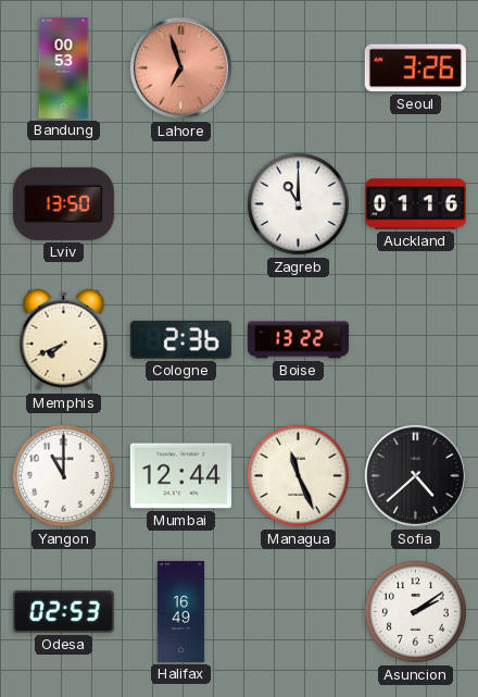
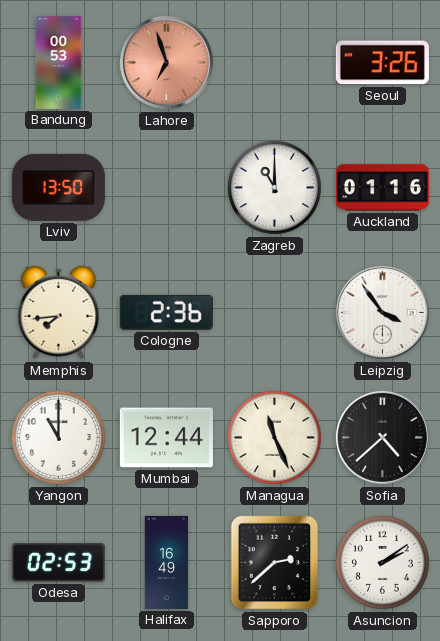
Memphis: 7:41 -> 7:44
Boise: 13:22 -> none
Leipzig: none -> 3:54
Sapporo: none -> 2:38
